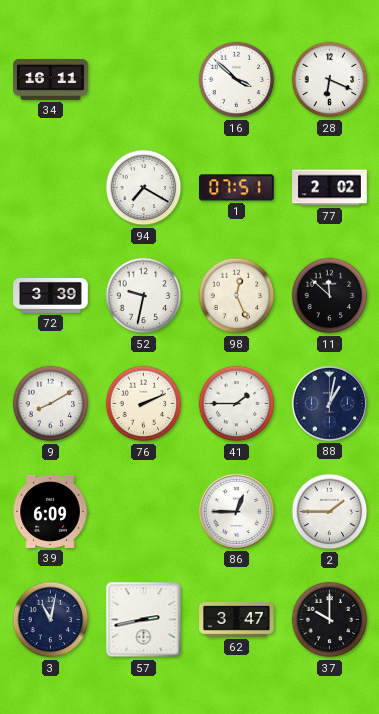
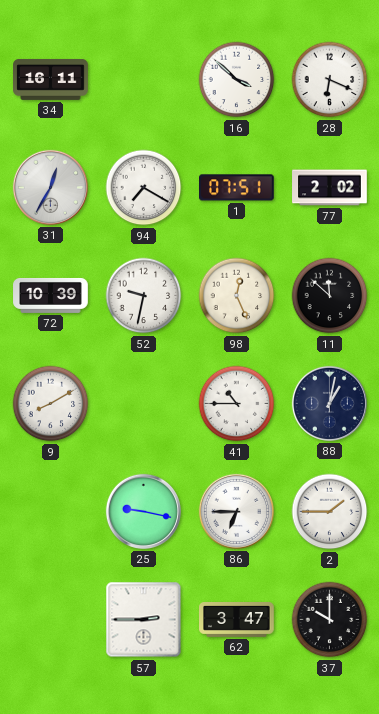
31: none -> 12:35
72: 3:39 -> 10:39
76: 2:11 -> none
41: 1:45 -> 10:45
39: 6:09 -> none
25: none -> 9:17
86: 12:45 -> 6:45
3: 11:02 -> none
57: 2:43 -> 2:45
